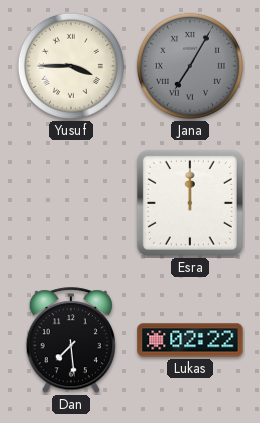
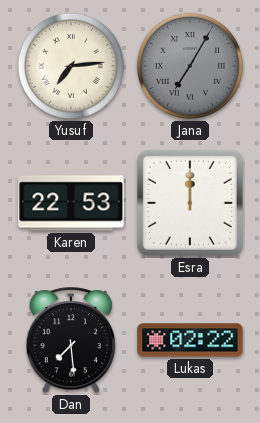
Yusuf: 3:45 -> 7:14
Karen: none -> 22:53
